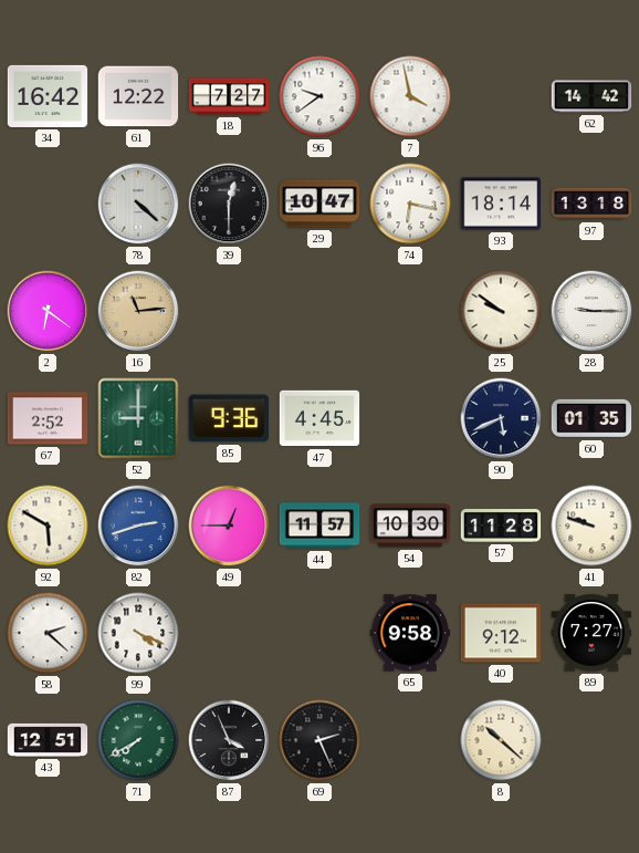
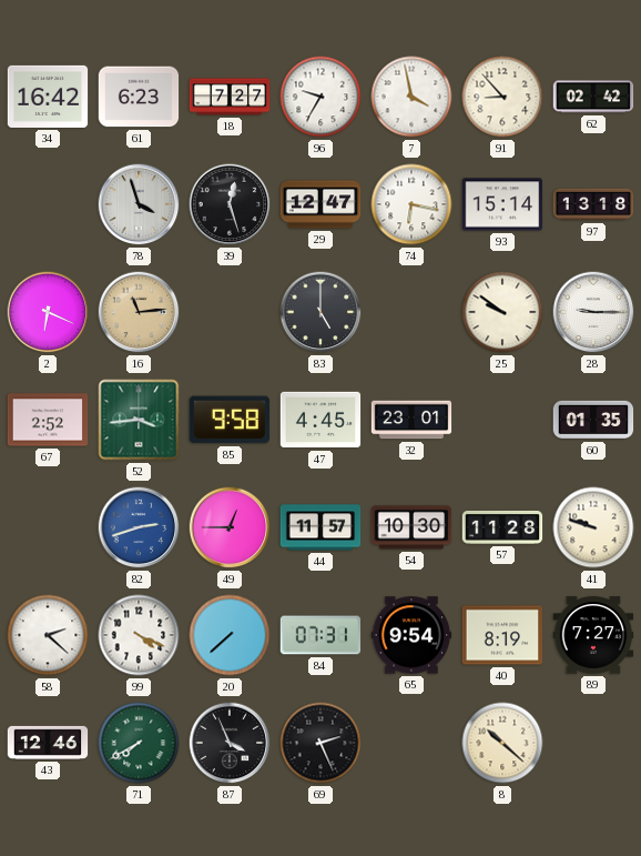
61: 12:22 -> 6:23
96: 9:39 -> 9:35
91: none -> 8:53
62: 14:42 -> 02:42
78: 4:22 -> 3:57
39: 12:30 -> 12:27
29: 10:47 -> 12:47
93: 18:14 -> 15:14
2: 6:21 -> 6:19
83: none -> 5:00
52: 9:00 -> 3:44
85: 9:36 -> 9:58
32: none -> 23:01
90: 5:41 -> none
92: 5:50 -> none
20: none -> 7:38
84: none -> 07:31
65: 9:58 -> 9:54
40: 9:12 -> 8:19
43: 12:51 -> 12:46
